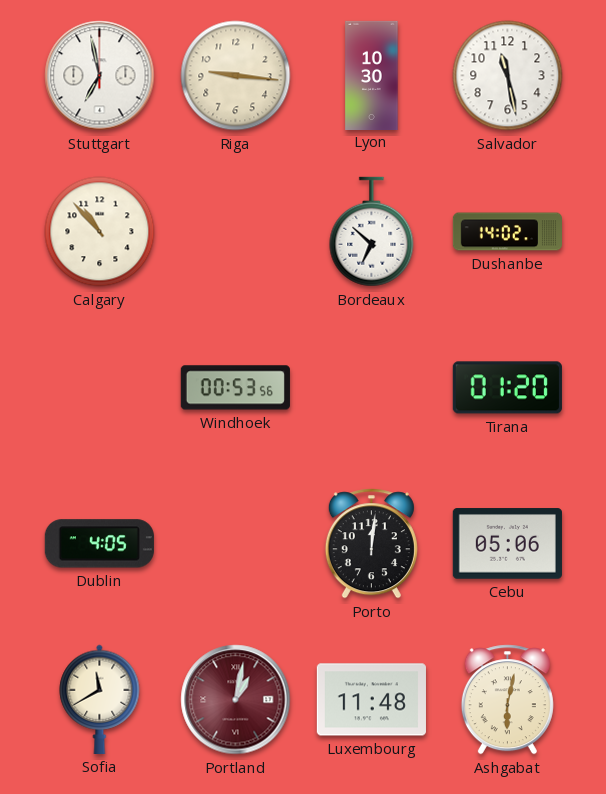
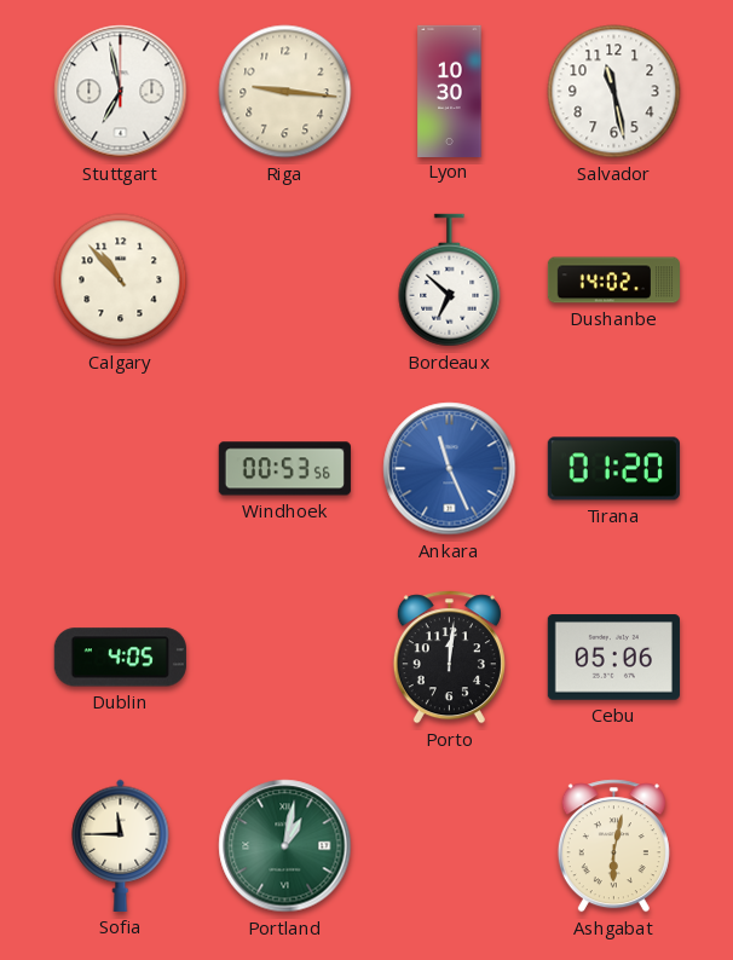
Ankara: none -> 11:26
Sofia: 11:40 -> 11:45
Portland dial: burgundy -> green
Luxembourg: 11:48 -> none
